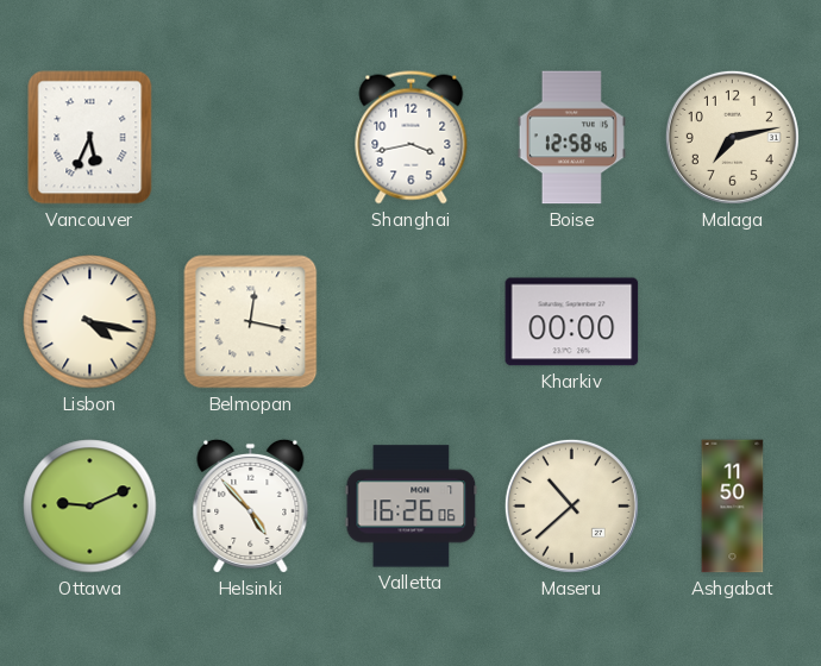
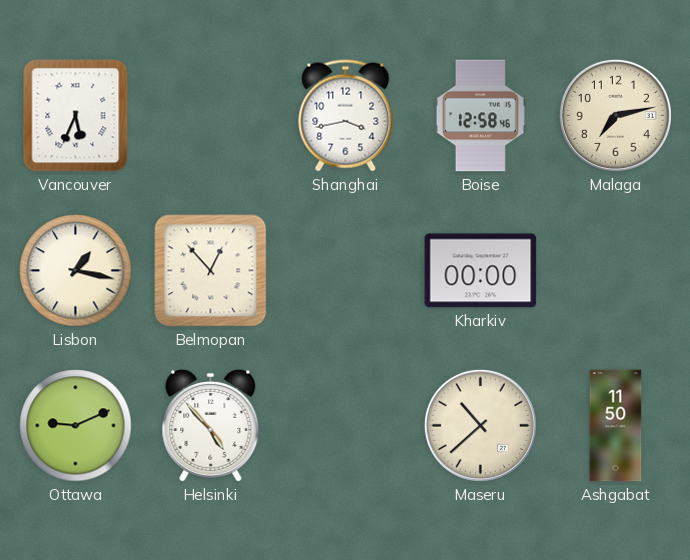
Lisbon: 4:17 -> 1:17
Belmopan: 12:17 -> 12:53
Valletta: 16:26 -> none
